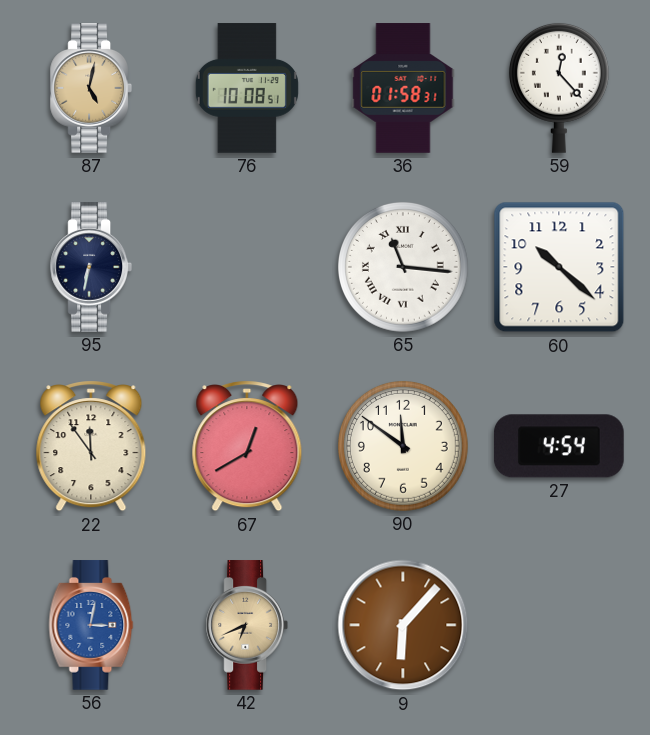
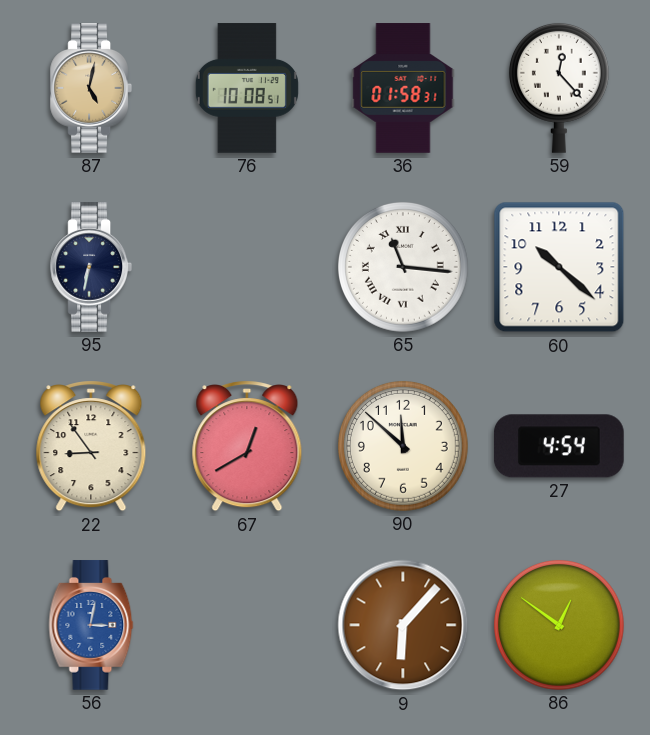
22: 11:54 -> 8:54
90: 11:51 -> 11:52
42: 6:41 -> none
86: none -> 12:51
